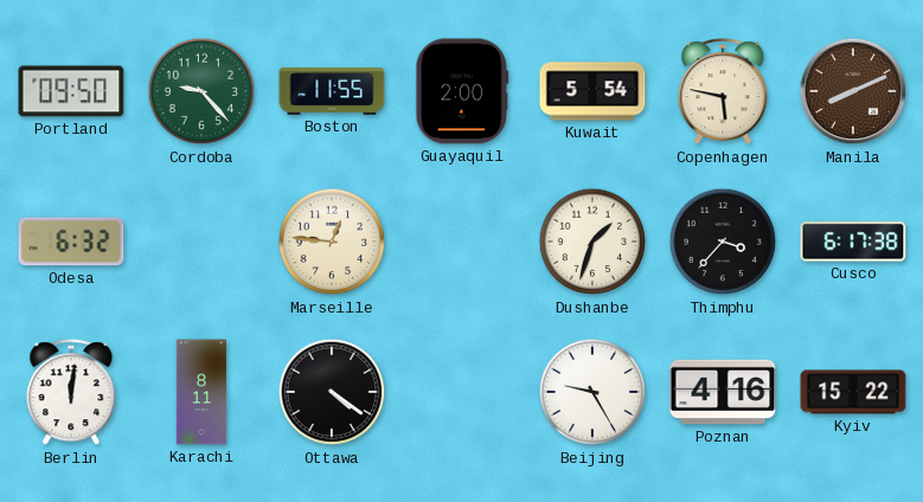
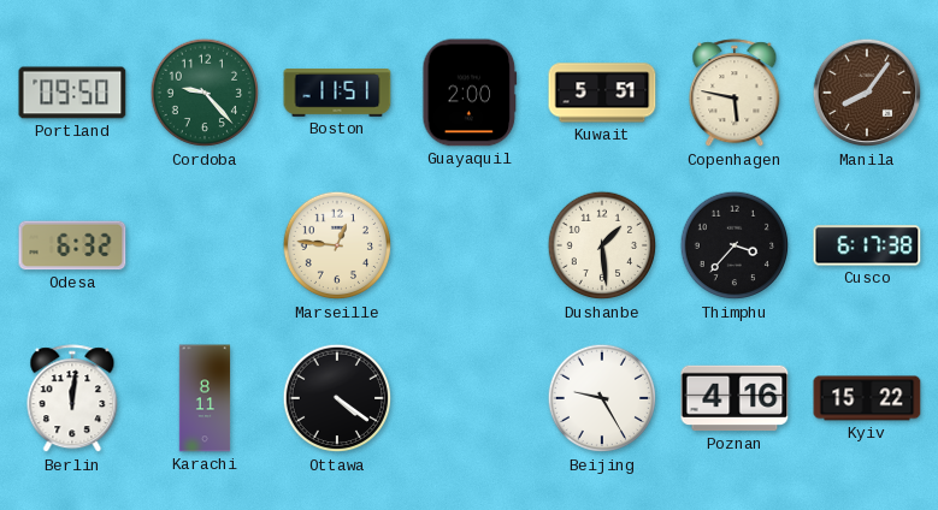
Boston: 11:55 -> 11:51
Kuwait: 5:54 -> 5:51
Manila: 8:11 -> 8:06
Dushanbe: 1:33 -> 1:29
